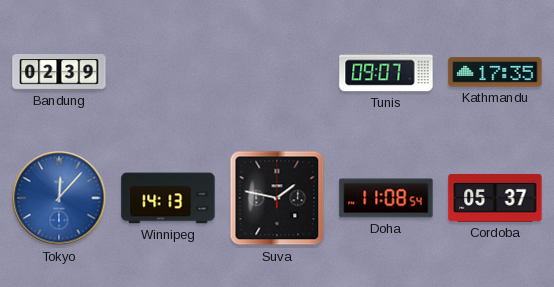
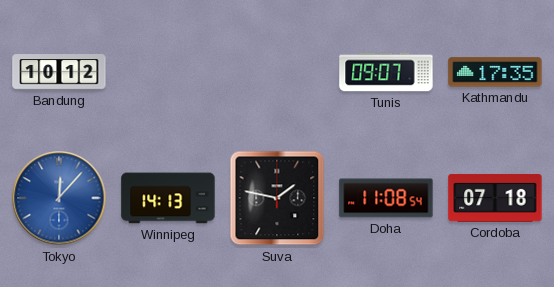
Bandung: 02:39 -> 10:12
Cordoba: 05:37 -> 07:18
